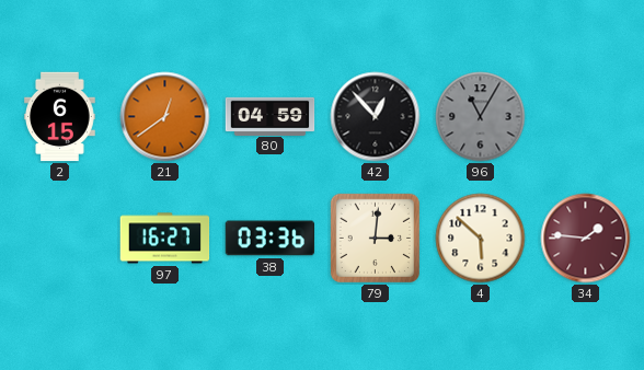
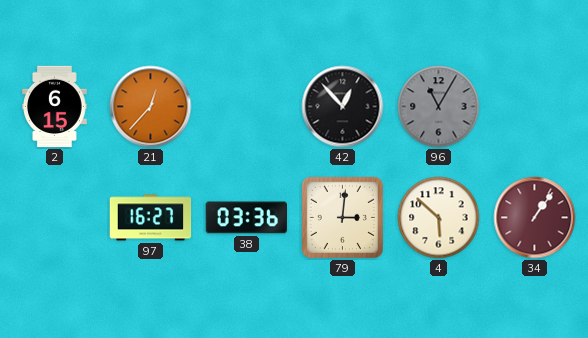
21: 12:39 -> 12:37
80: 04:59 -> none
34: 1:46 -> 1:06
